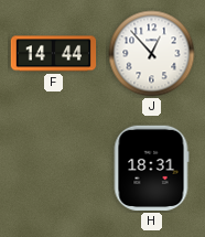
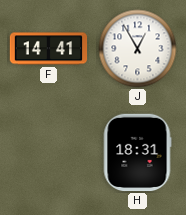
F: 14:44 -> 14:41
J: 12:53 -> 12:55
